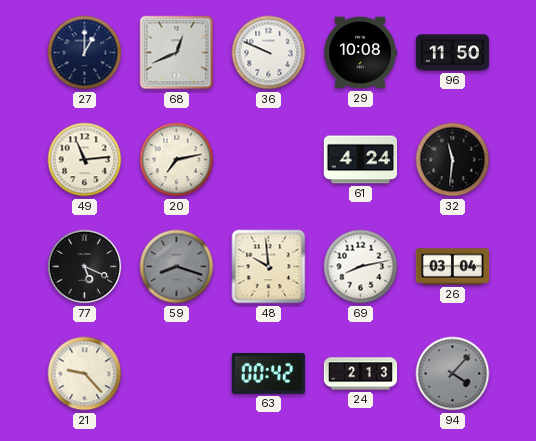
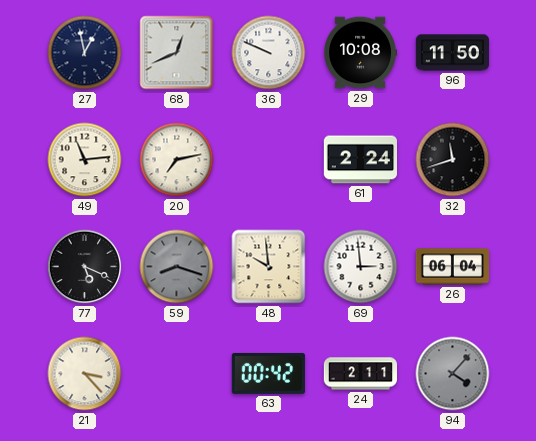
27: 1:00 -> 12:58
61: 4:24 -> 2:24
32: 11:31 -> 11:42
69: 8:13 -> 2:59
26: 03:04 -> 06:04
21: 9:23 -> 3:23
24: 2:13 -> 2:11
